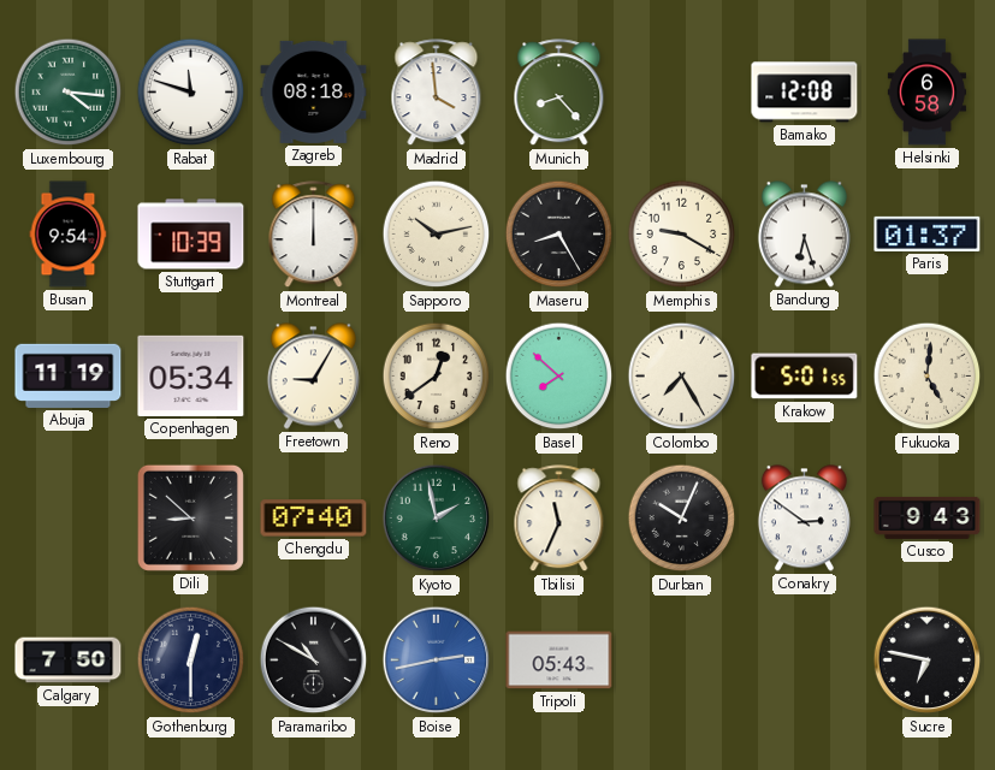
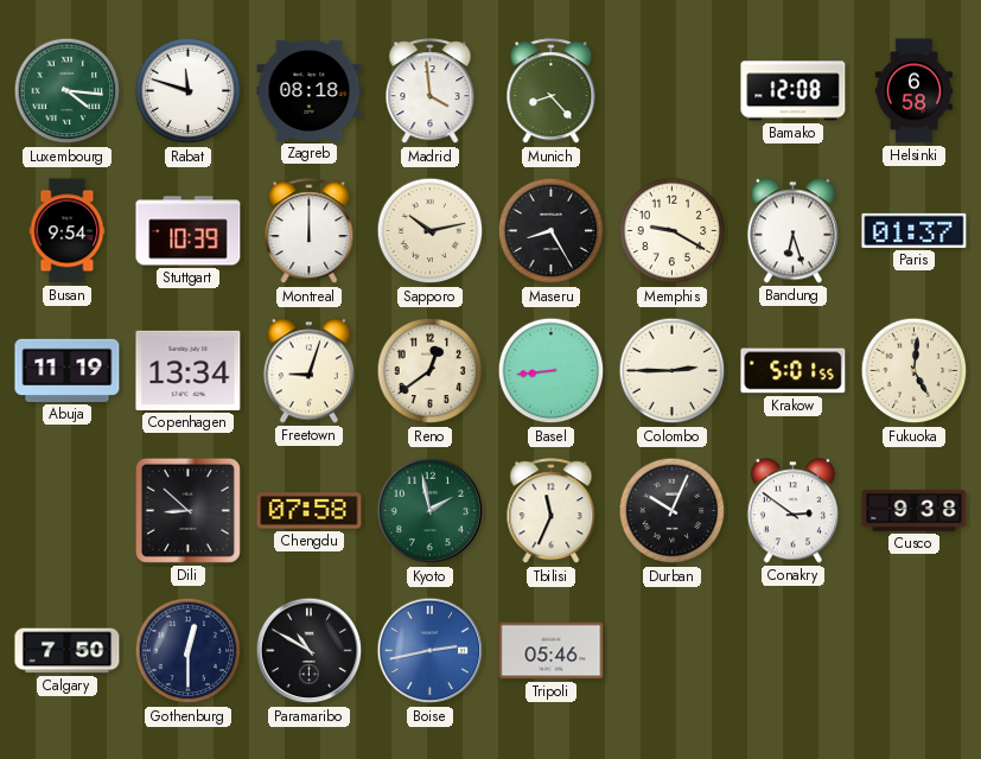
Copenhagen: 05:34 -> 13:34
Freetown: 9:05 -> 9:03
Basel: 7:52 -> 8:44
Colombo: 7:25 -> 2:45
Chengdu: 07:40 -> 07:58
Cusco: 9:43 -> 9:38
Tripoli: 05:43 -> 05:46
Sucre: 6:47 -> none
